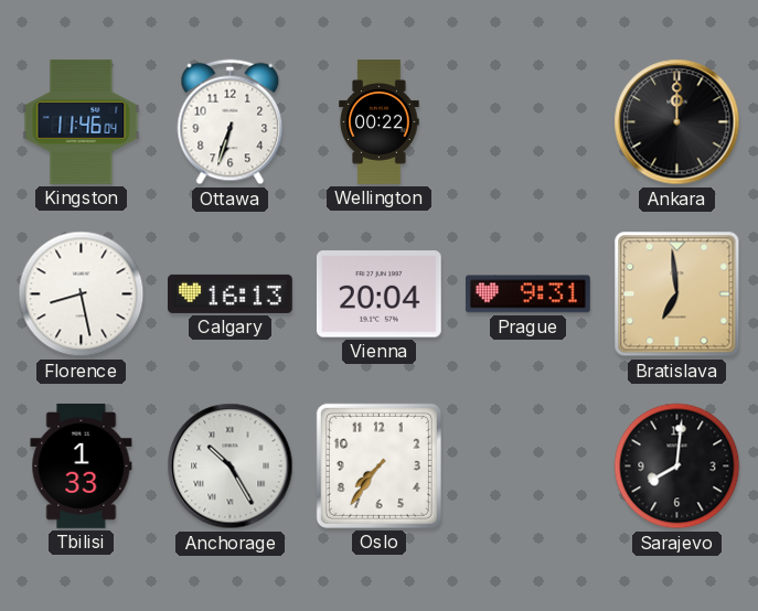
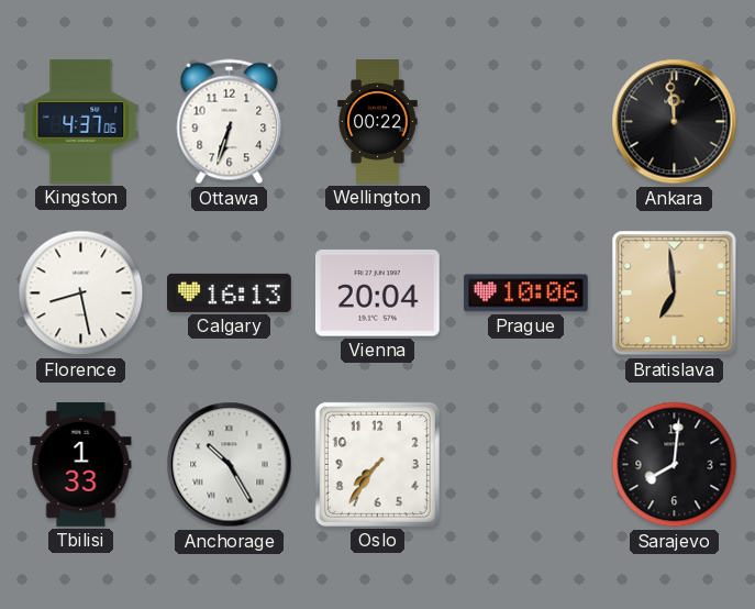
Kingston: 11:46 -> 4:37
Ankara: 12:00 -> 11:59
Prague: 9:31 -> 10:06
